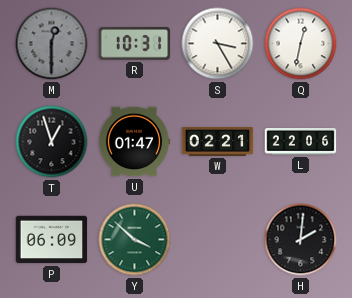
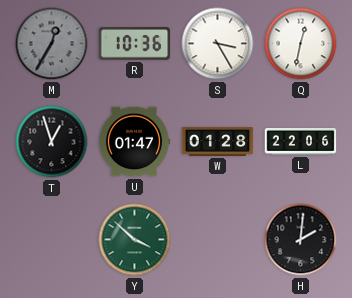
M: 12:30 -> 12:35
R: 10:31 -> 10:36
W: 02:21 -> 01:28
P: 06:09 -> none
